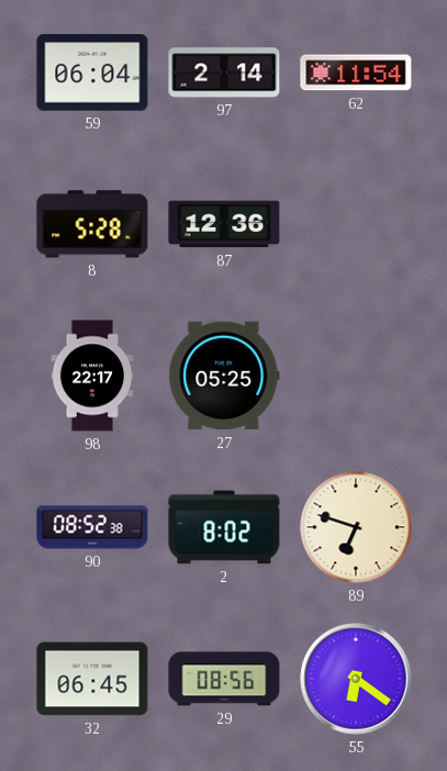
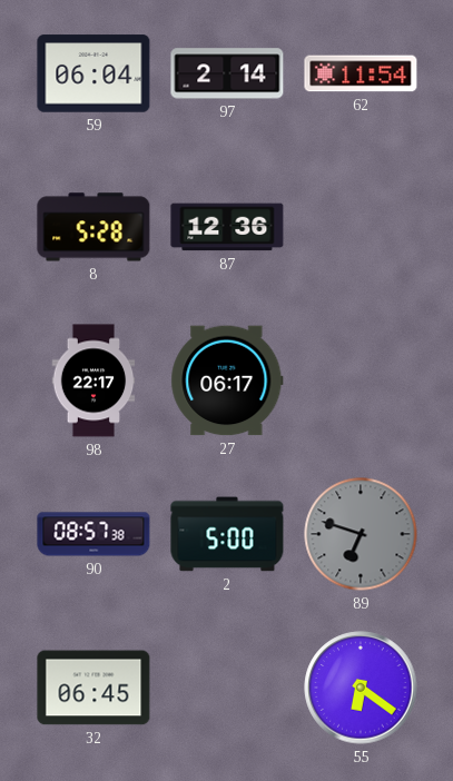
27: 05:25 -> 06:17
90: 08:52 -> 08:57
2: 8:02 -> 5:00
89 dial: cream -> grey
29: 08:56 -> none
